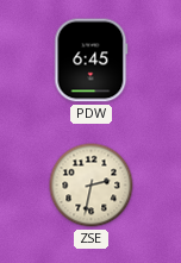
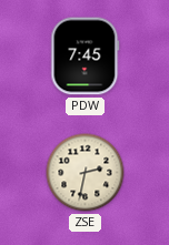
PDW: 6:45 -> 7:45
